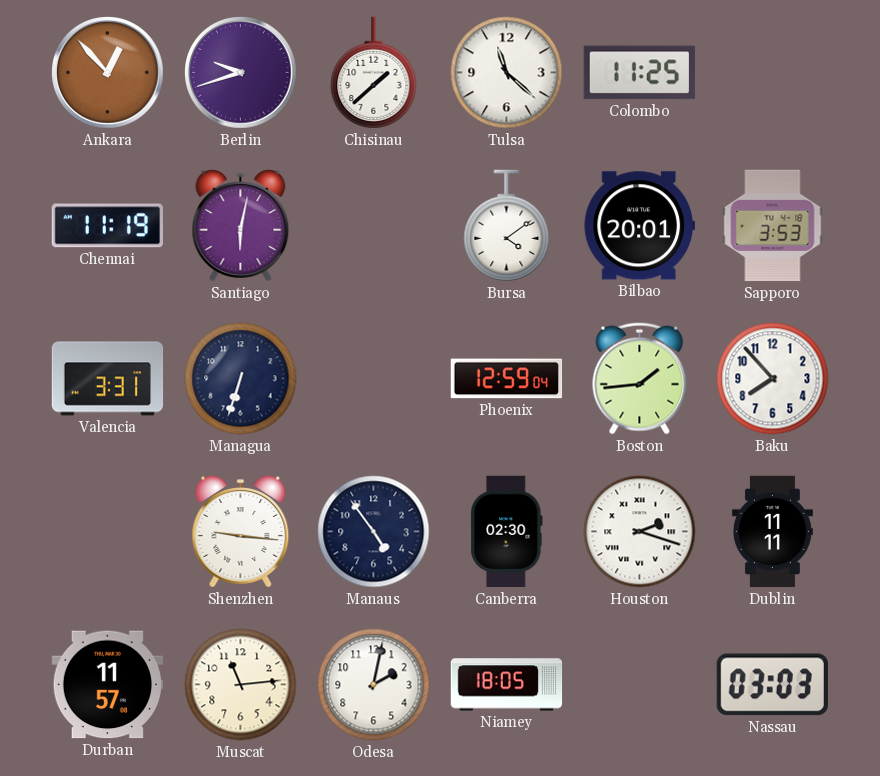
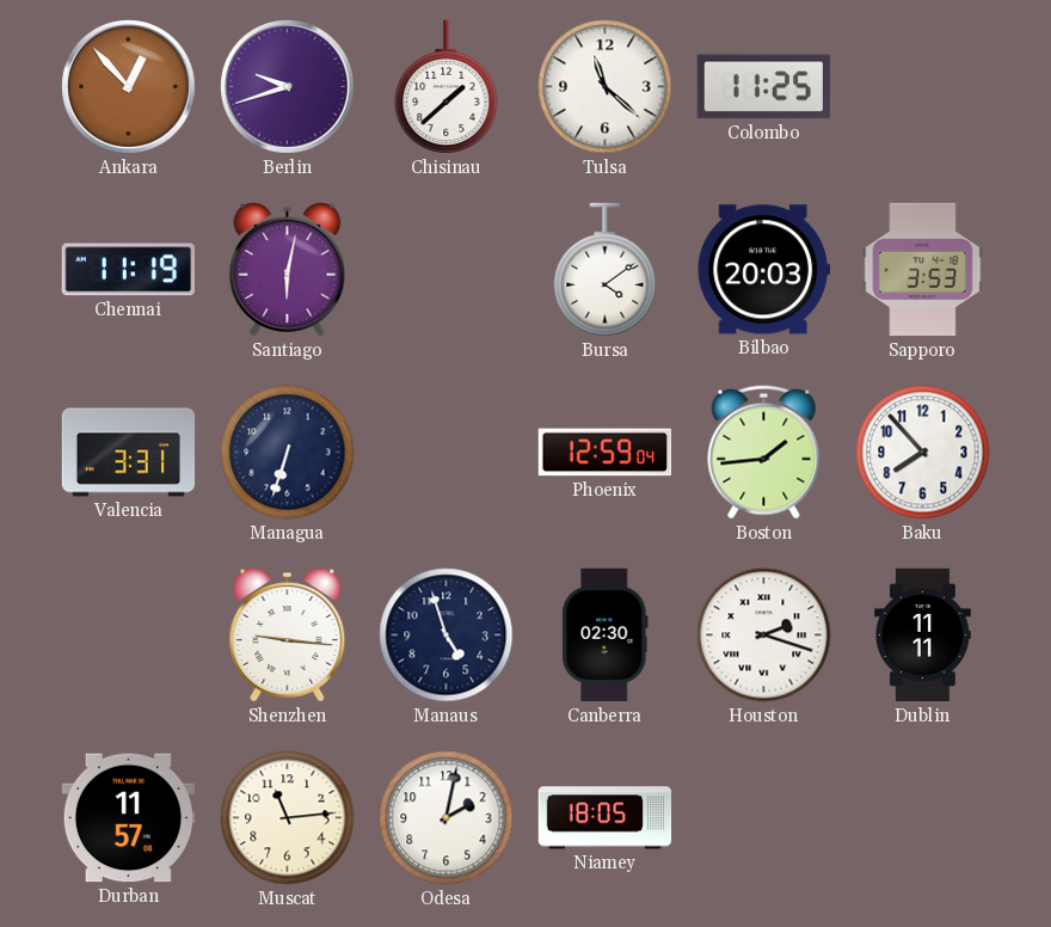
Bilbao: 20:01 -> 20:03
Manaus: 4:54 -> 4:57
Nassau: 03:03 -> none
